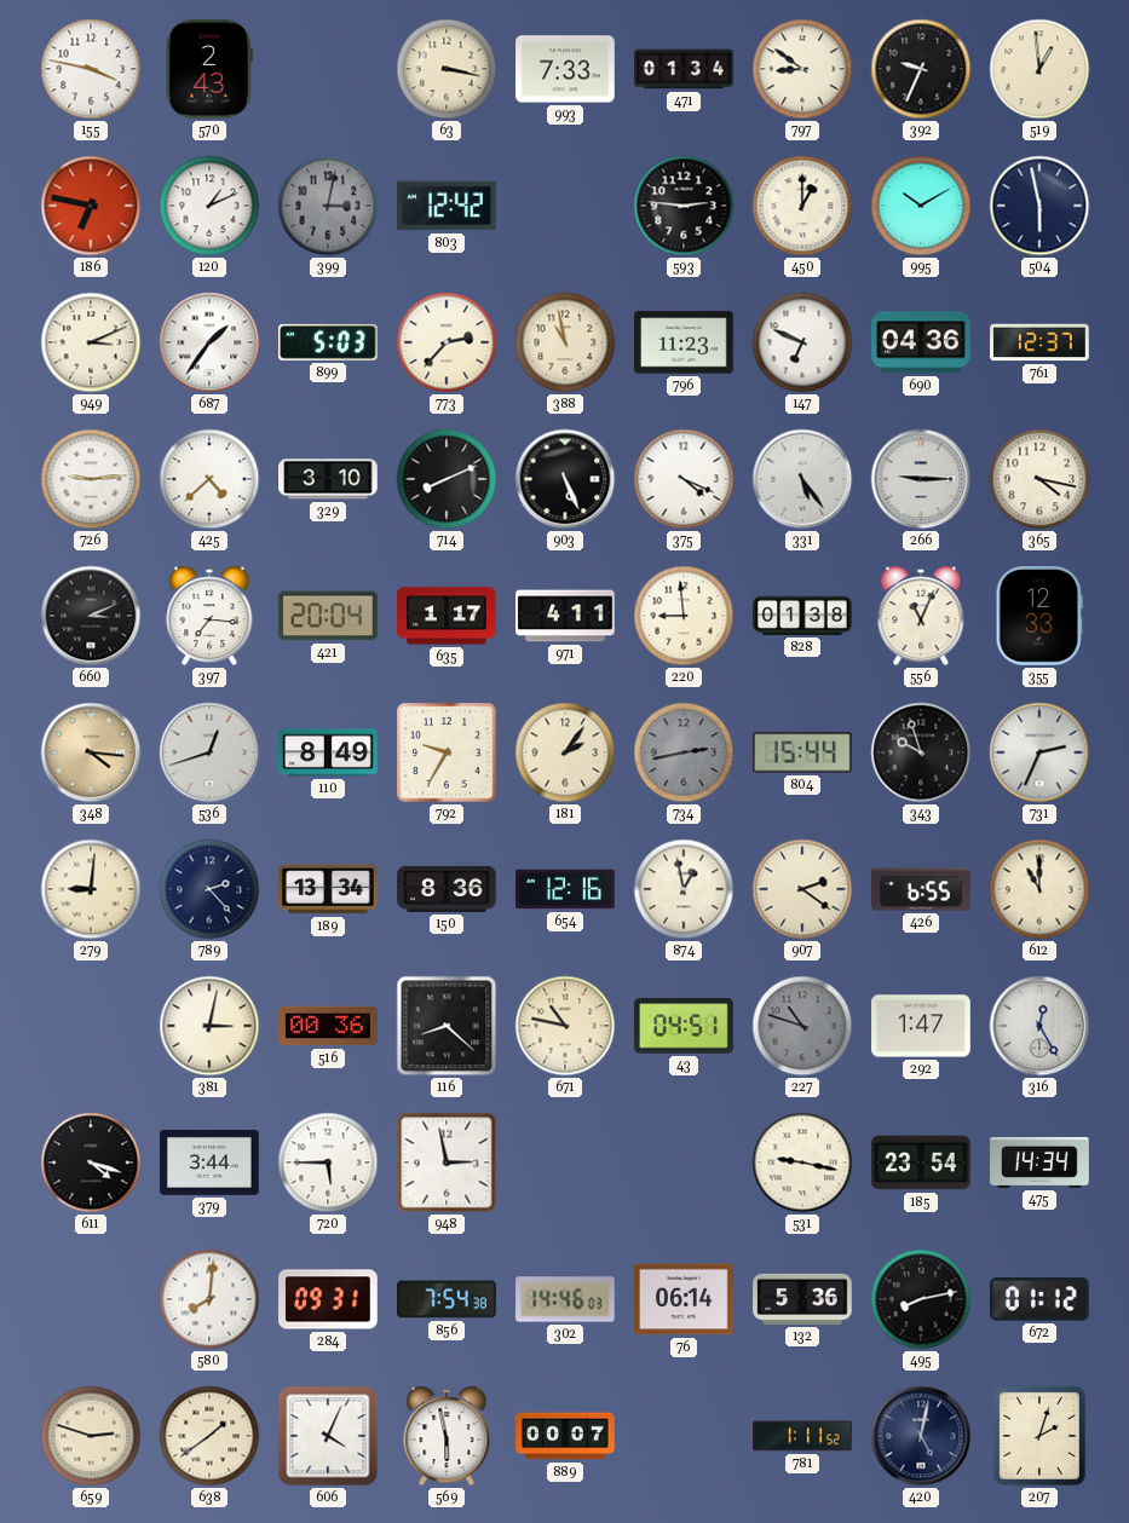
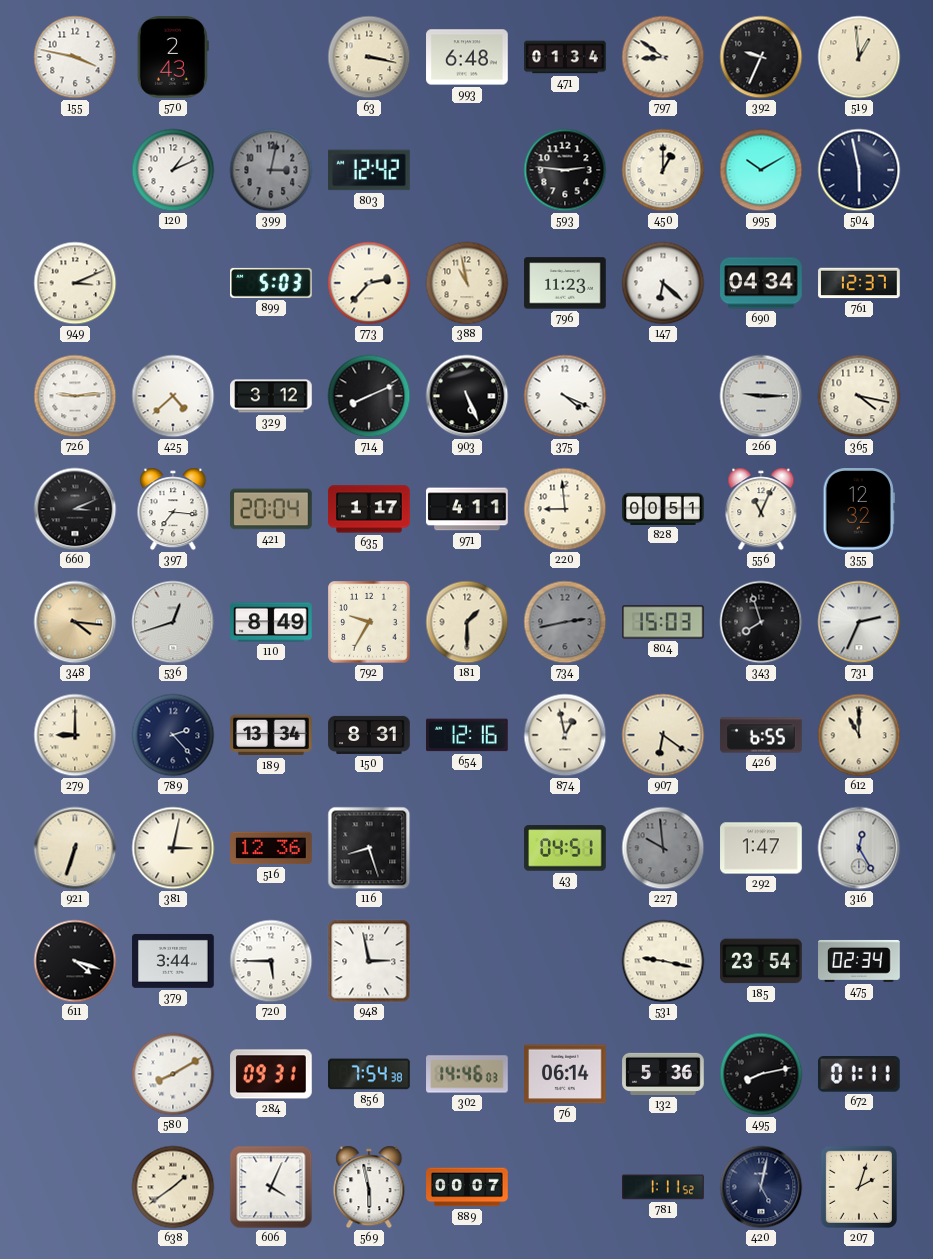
993: 7:33 -> 6:48
186: 6:47 -> none
687: 1:36 -> none
147: 6:49 -> 6:22
690: 04:36 -> 04:34
329: 3:10 -> 3:12
331: 5:24 -> none
828: 01:38 -> 00:51
355: 12:33 -> 12:32
181: 2:06 -> 1:30
804: 15:44 -> 15:03
343: 9:57 -> 7:57
279: 9:01 -> 9:00
150: 8:36 -> 8:31
907: 2:21 -> 6:21
921: none -> 6:33
516: 00:36 -> 12:36
116: 8:22 -> 8:27
671: 10:47 -> none
227: 10:48 -> 9:59
475: 14:34 -> 02:34
580: 8:01 -> 8:10
672: 01:12 -> 01:11
659: 2:48 -> none
